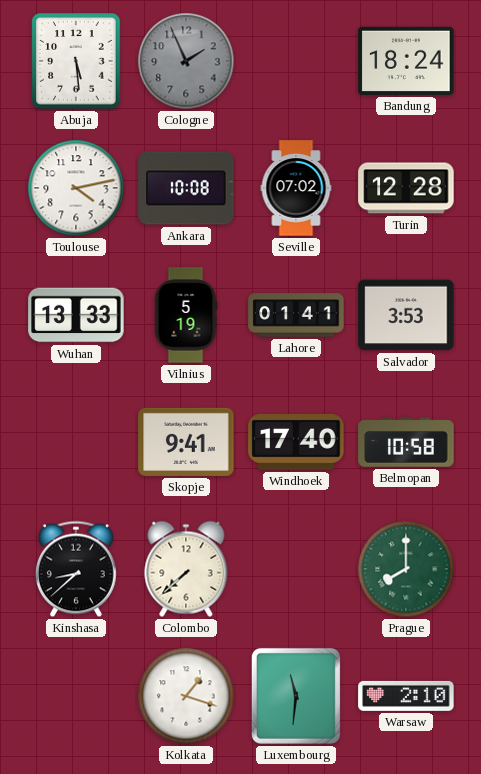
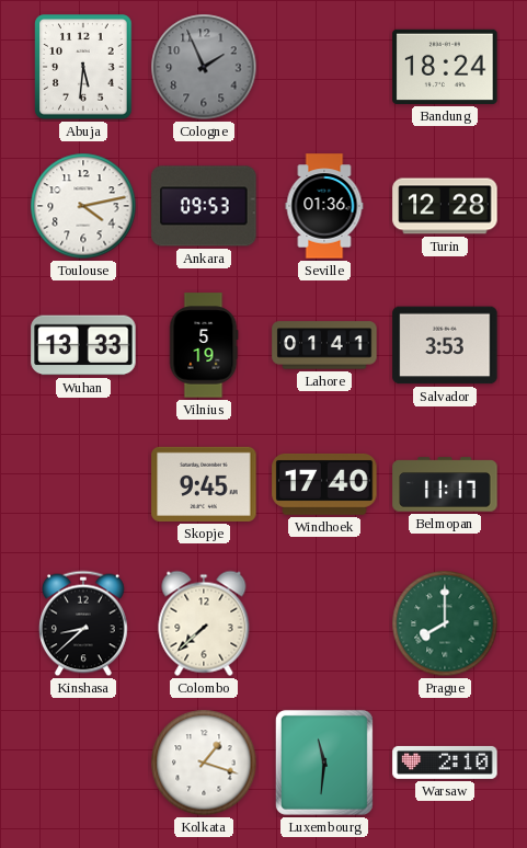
Abuja: 5:29 -> 5:31
Ankara: 10:08 -> 09:53
Seville: 07:02 -> 01:36
Skopje: 9:41 -> 9:45
Belmopan: 10:58 -> 11:17
